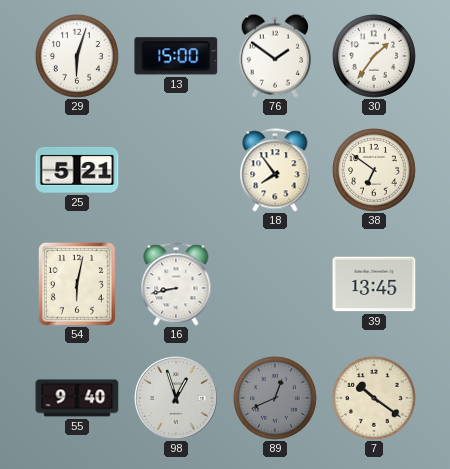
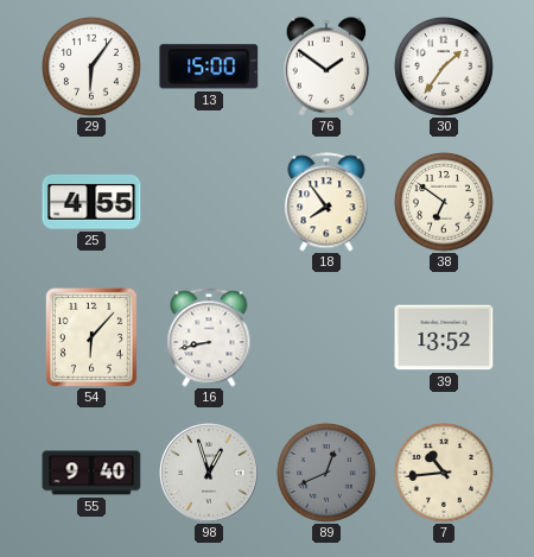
29: 6:03 -> 6:06
25: 5:21 -> 4:55
54: 6:02 -> 6:07
39: 13:45 -> 13:52
7: 10:21 -> 10:44
